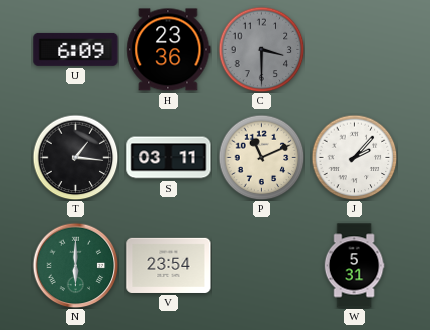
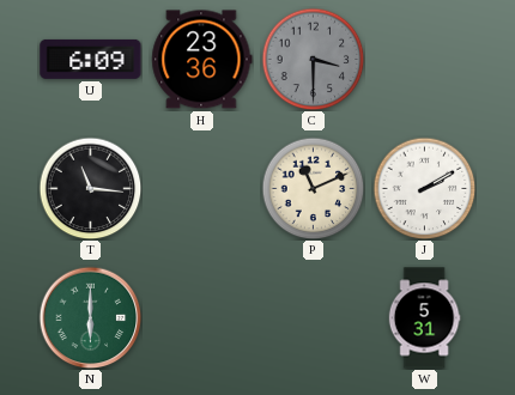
T: 1:16 -> 11:16
S: 03:11 -> none
J: 2:07 -> 2:10
V: 23:54 -> none
